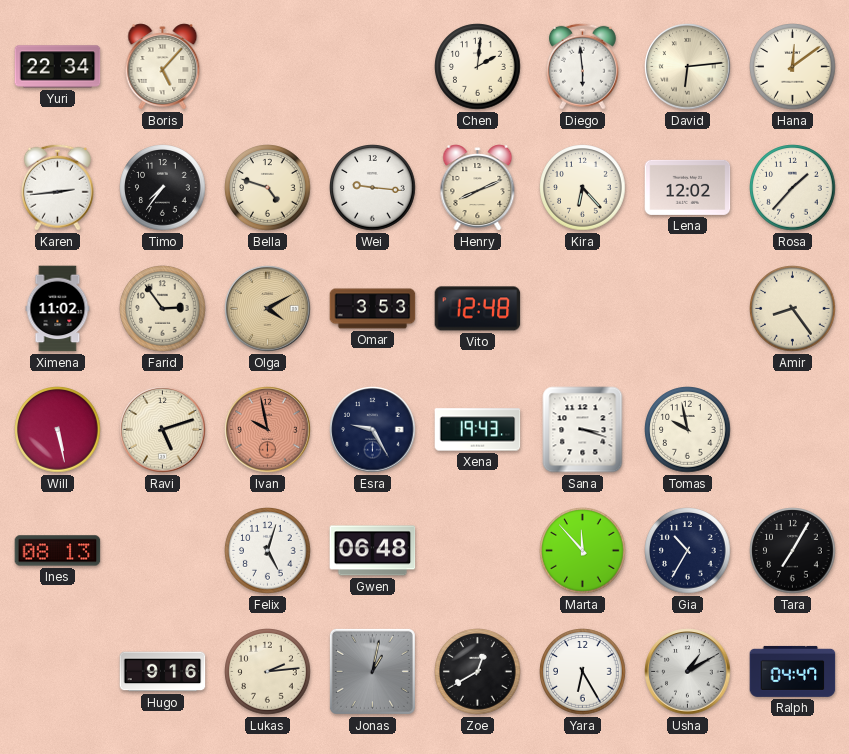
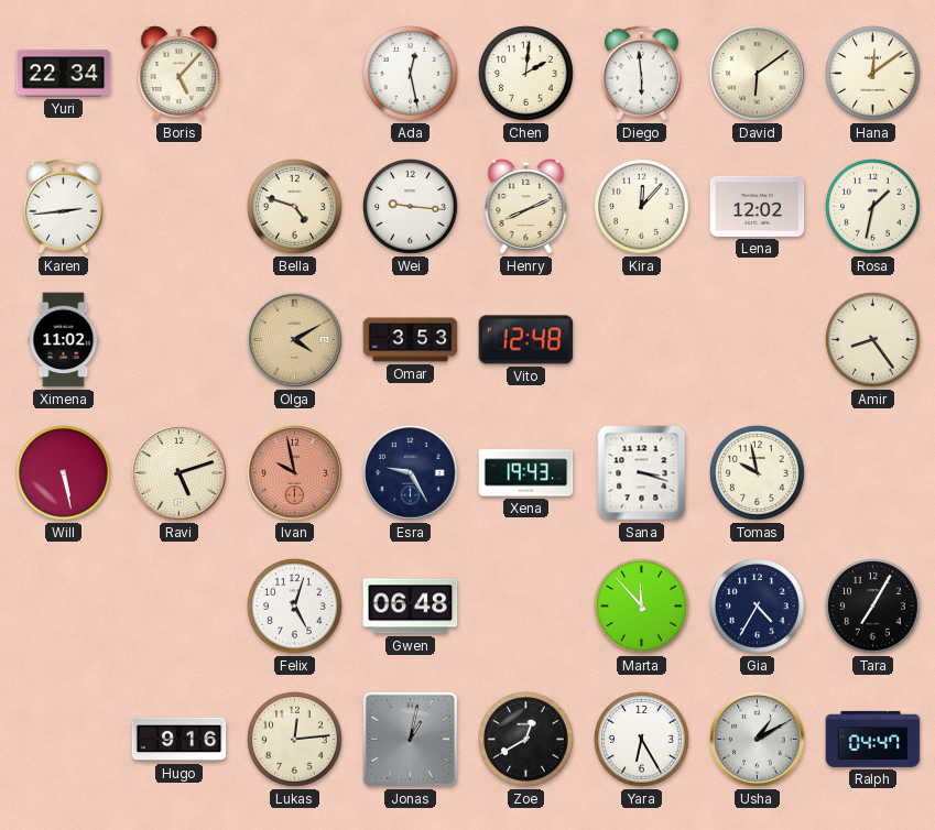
Ada: none -> 12:28
David: 6:14 -> 6:09
Timo: 7:36 -> none
Kira: 6:23 -> 12:07
Rosa: 1:37 -> 1:32
Farid: 2:54 -> none
Ines: 08:13 -> none
Gia: 10:35 -> 4:35
Lukas: 2:14 -> 12:14
